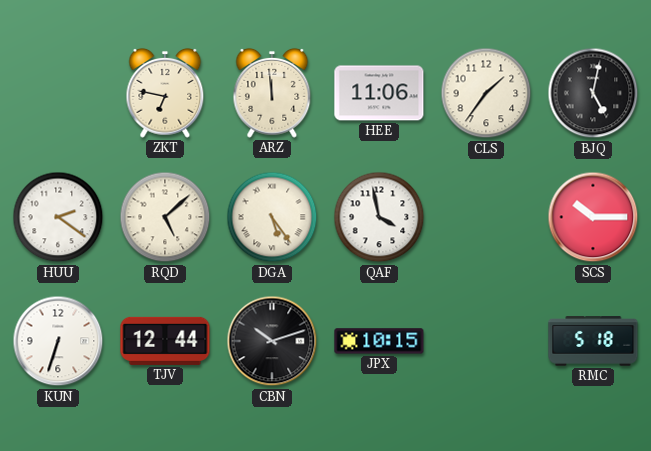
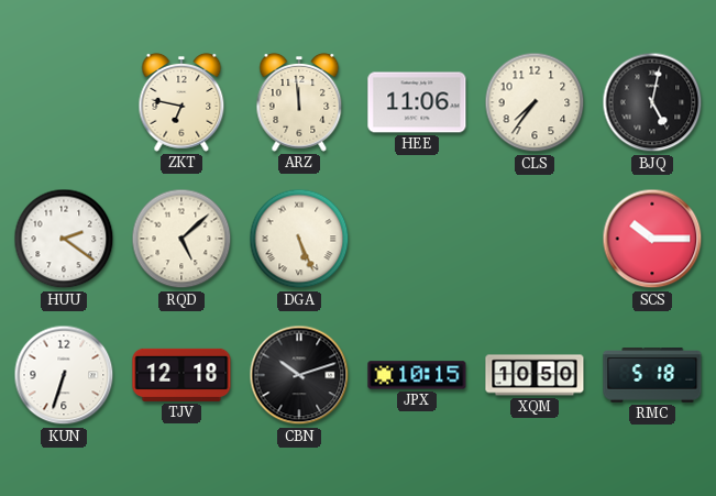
CLS: 1:36 -> 7:36
DGA: 5:24 -> 5:26
QAF: 3:58 -> none
TJV: 12:44 -> 12:18
XQM: none -> 10:50
